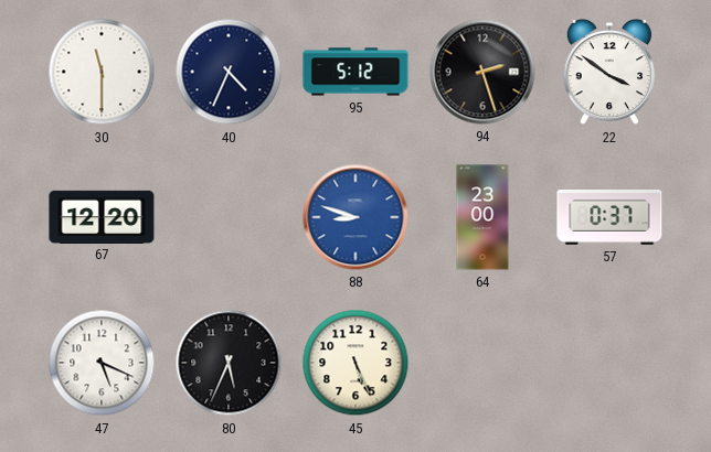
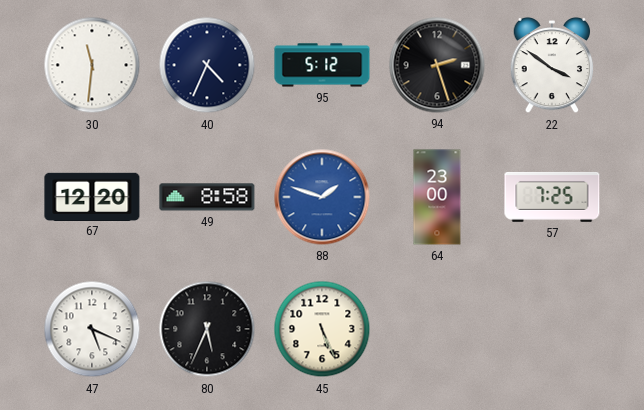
30: 11:30 -> 11:31
49: none -> 8:58
88: 8:48 -> 1:48
57: 0:37 -> 7:25
